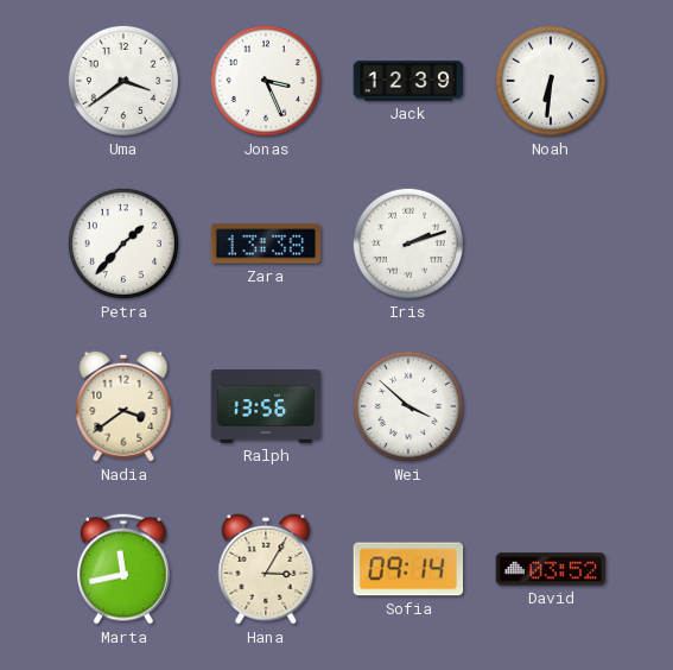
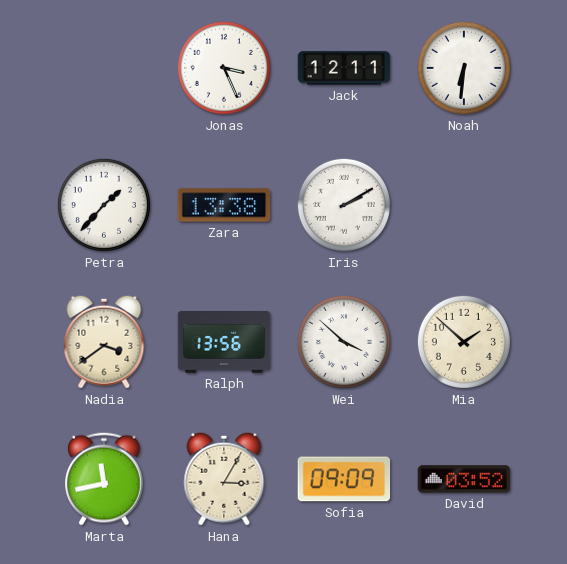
Uma: 3:39 -> none
Jack: 12:39 -> 12:11
Iris: 2:12 -> 2:10
Mia: none -> 1:52
Sofia: 09:14 -> 09:09
